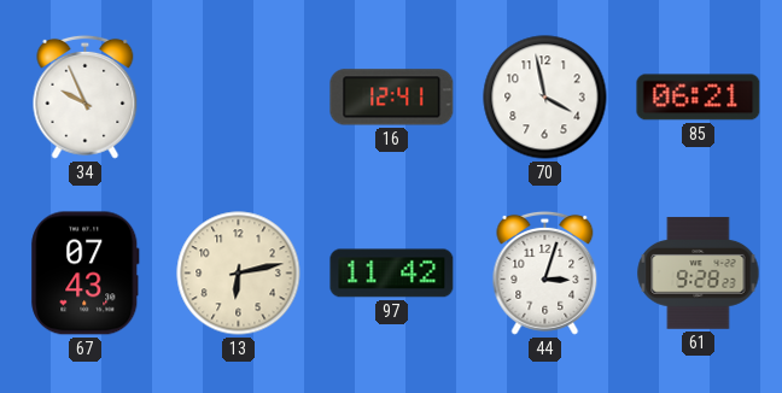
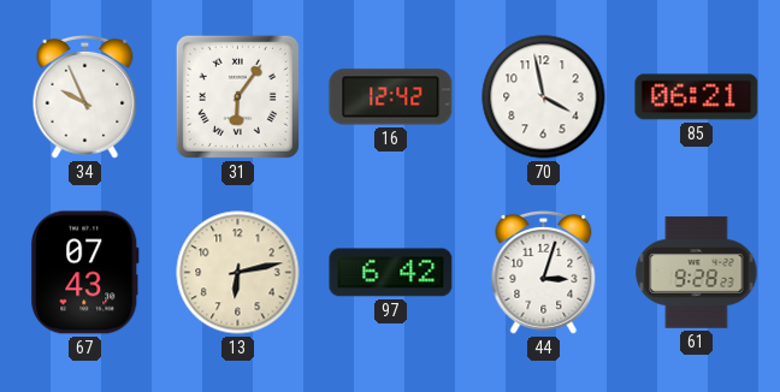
31: none -> 6:06
16: 12:41 -> 12:42
97: 11:42 -> 6:42
